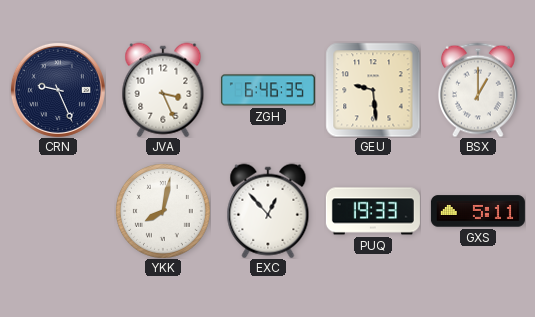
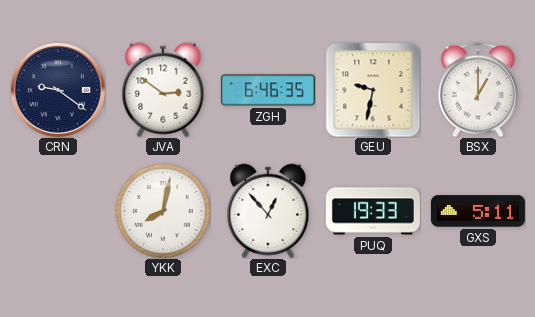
CRN: 9:26 -> 9:21
JVA: 3:26 -> 2:51
GEU: 9:29 -> 9:32
